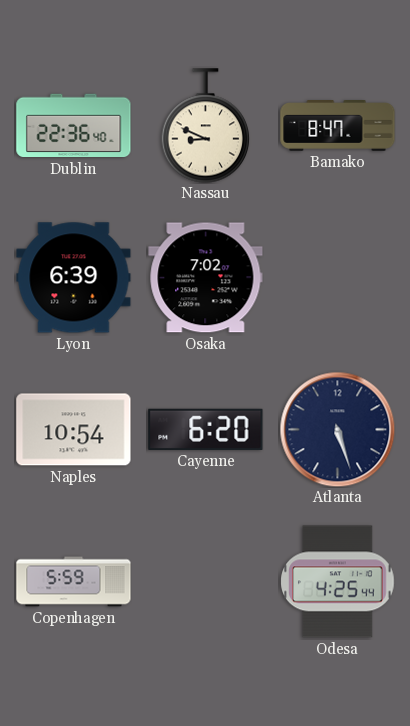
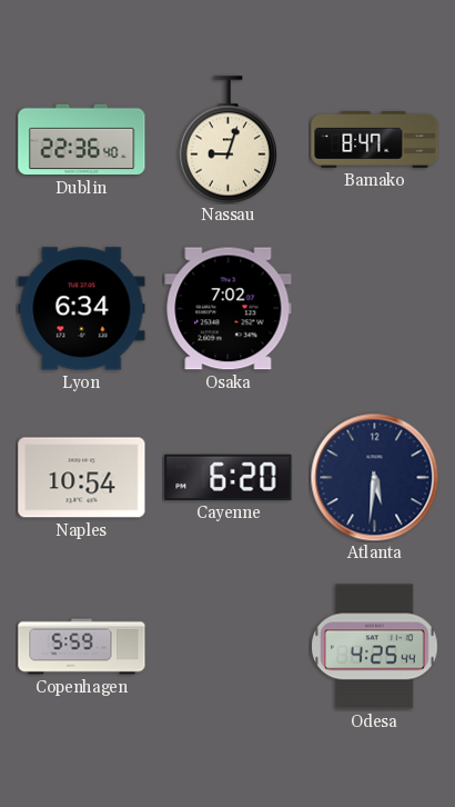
Nassau: 8:49 -> 9:03
Lyon: 6:39 -> 6:34
Atlanta: 5:27 -> 5:31
